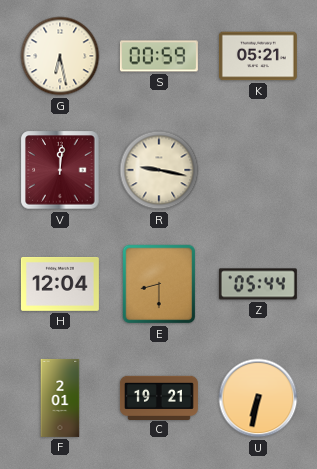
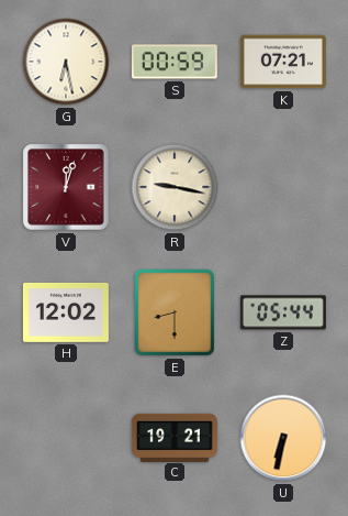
K: 05:21 -> 07:21
V: 12:01 -> 12:03
H: 12:04 -> 12:02
F: 2:01 -> none
